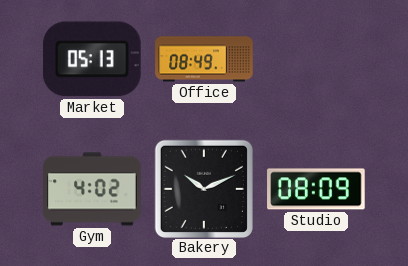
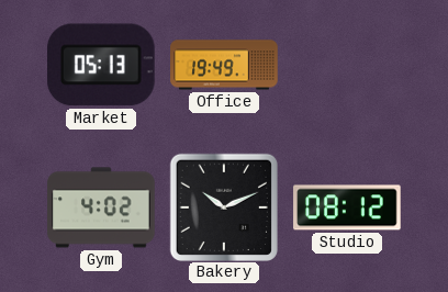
Office: 08:49 -> 19:49
Studio: 08:09 -> 08:12
